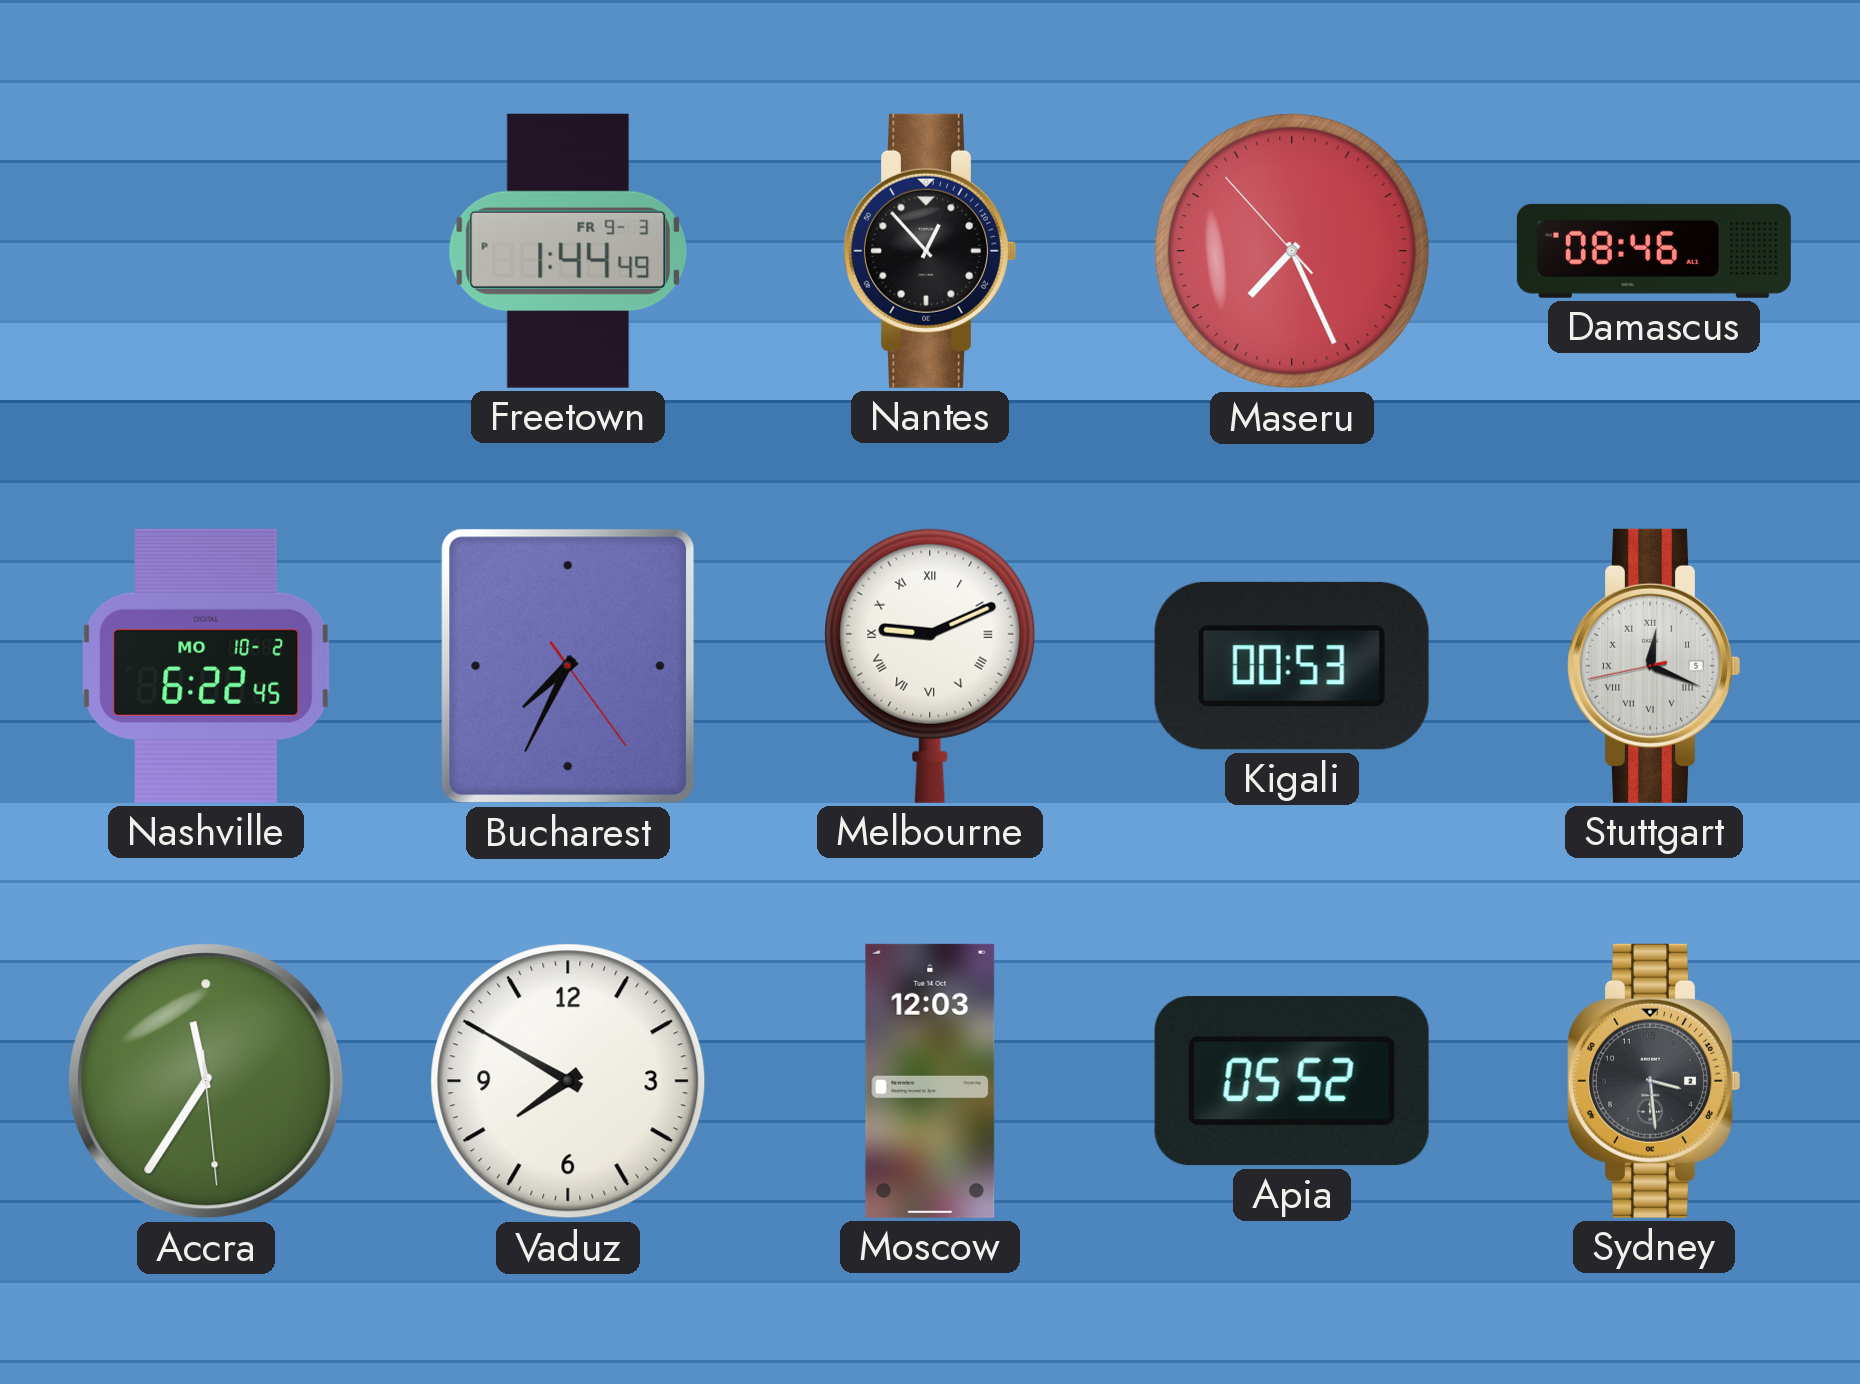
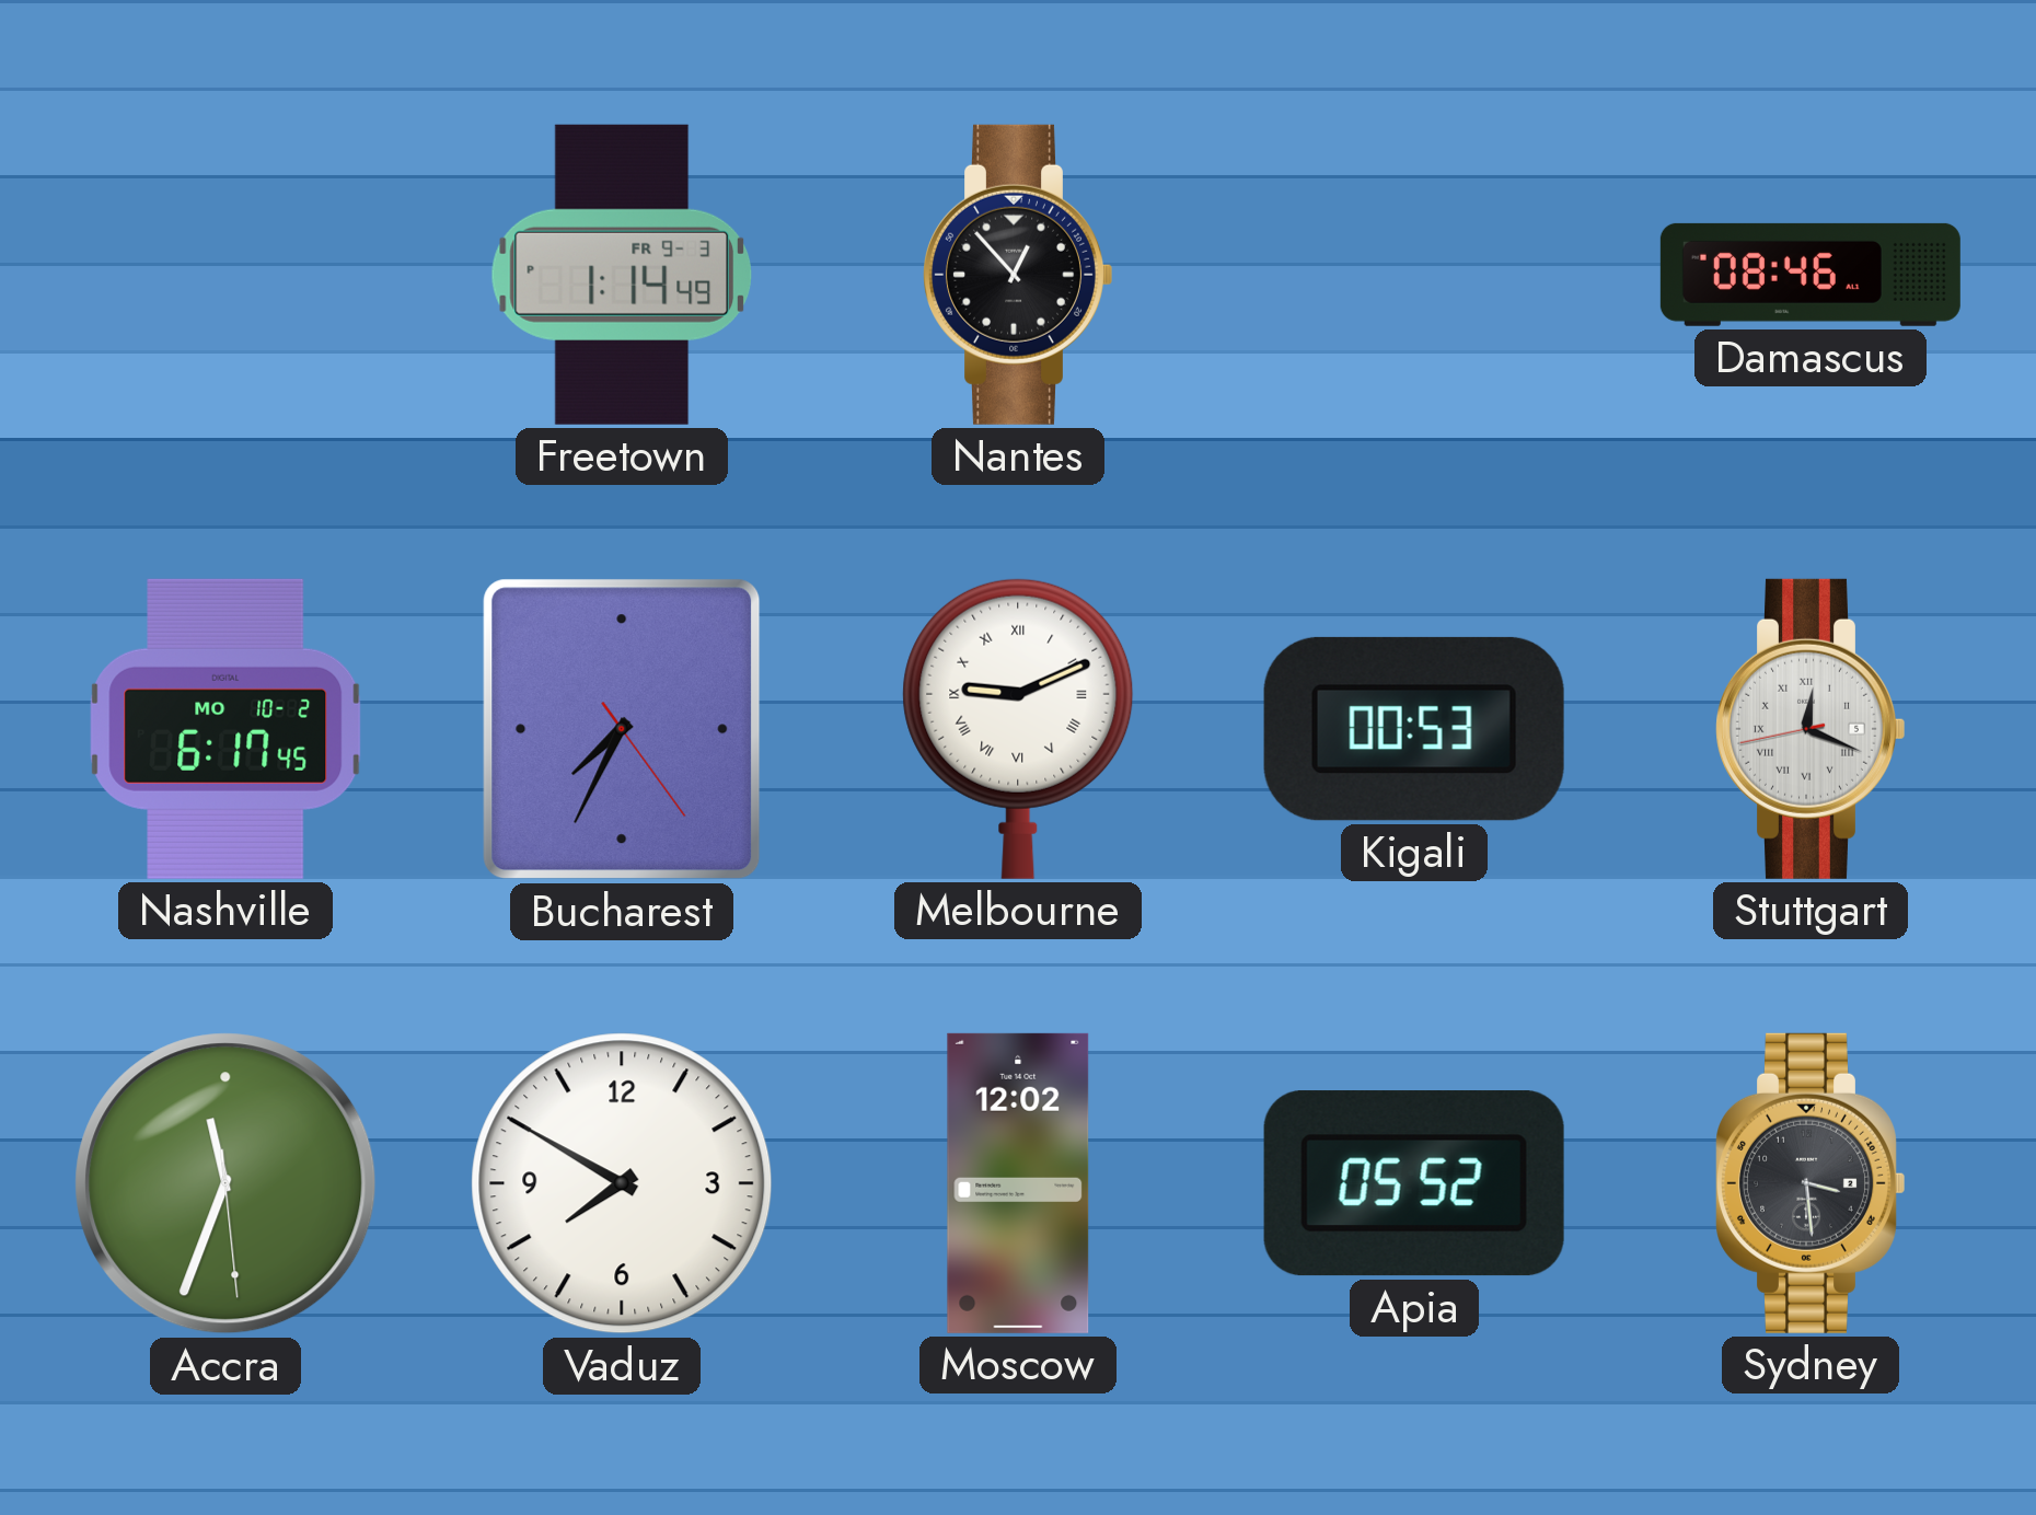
Freetown: 1:44 -> 1:14
Maseru: 7:25 -> none
Nashville: 6:22 -> 6:17
Accra: 11:35 -> 11:33
Moscow: 12:03 -> 12:02
